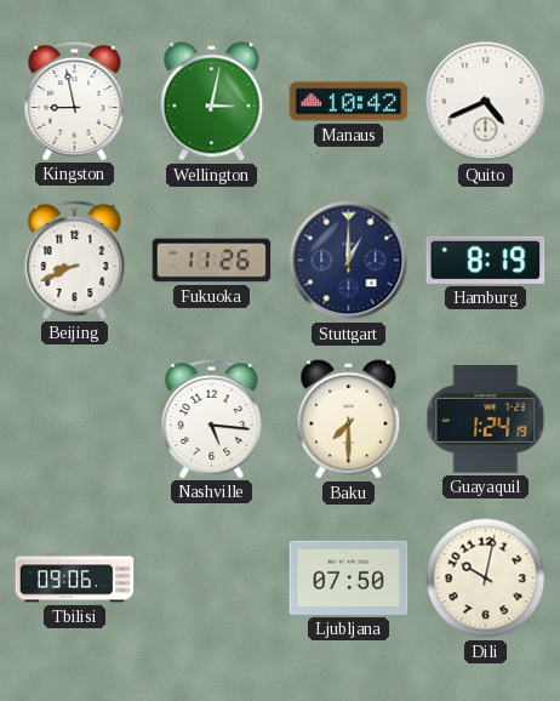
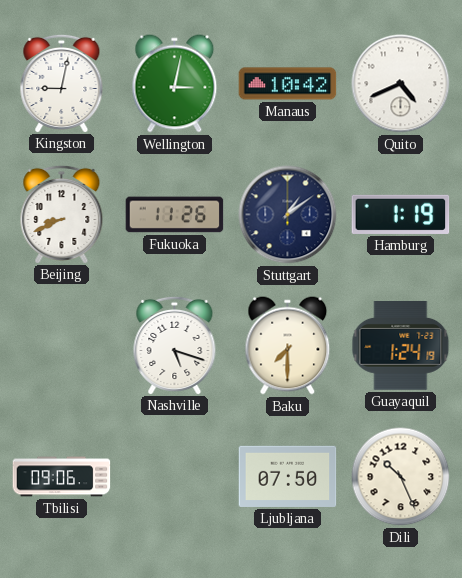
Kingston: 8:58 -> 9:02
Stuttgart: 1:00 -> 1:09
Hamburg: 8:19 -> 1:19
Nashville: 5:16 -> 5:18
Dili: 10:02 -> 10:26
